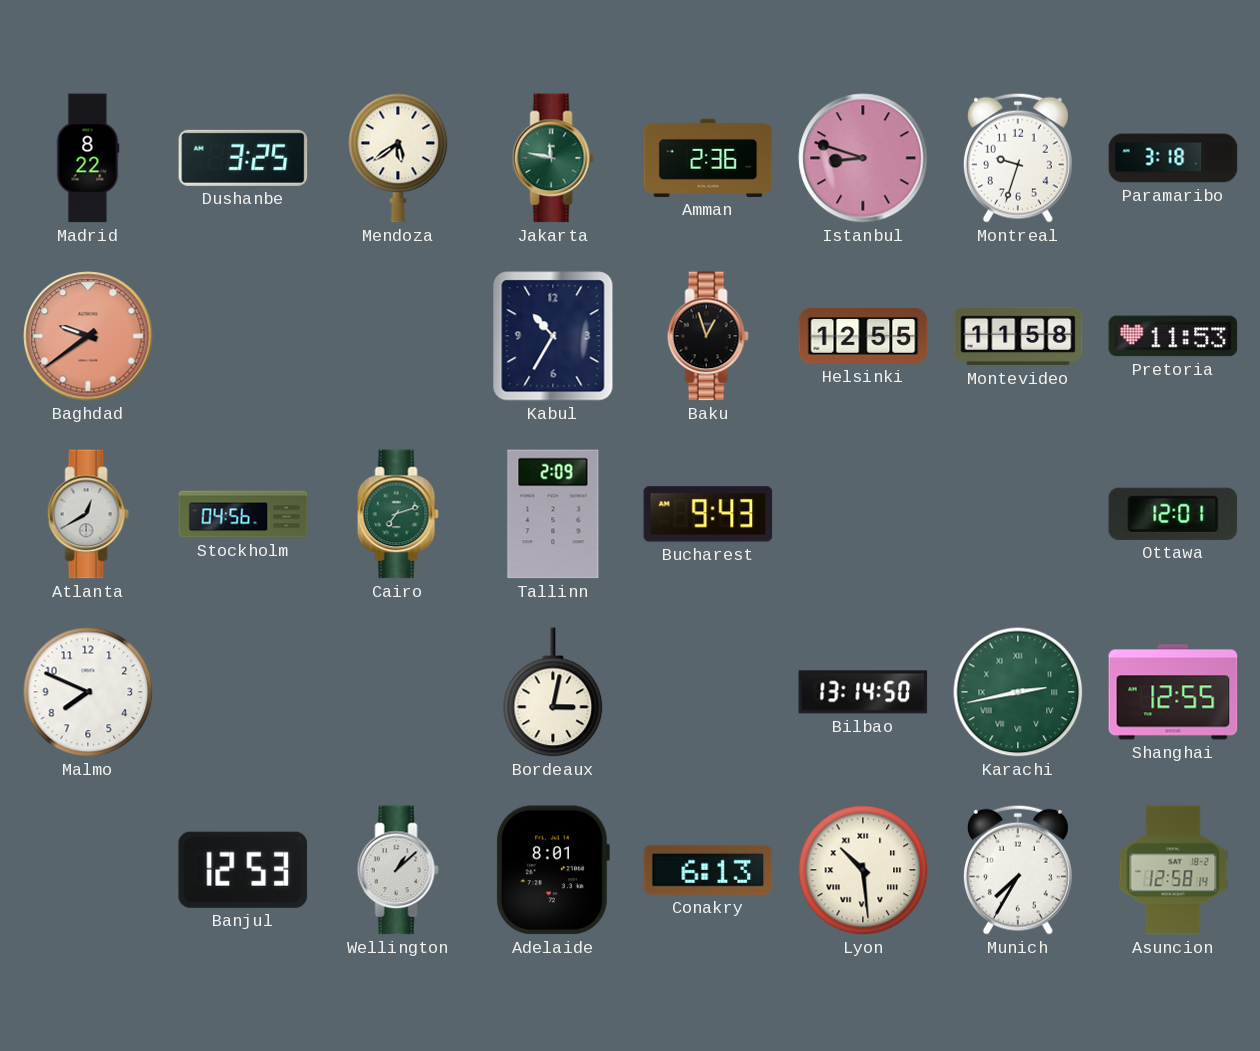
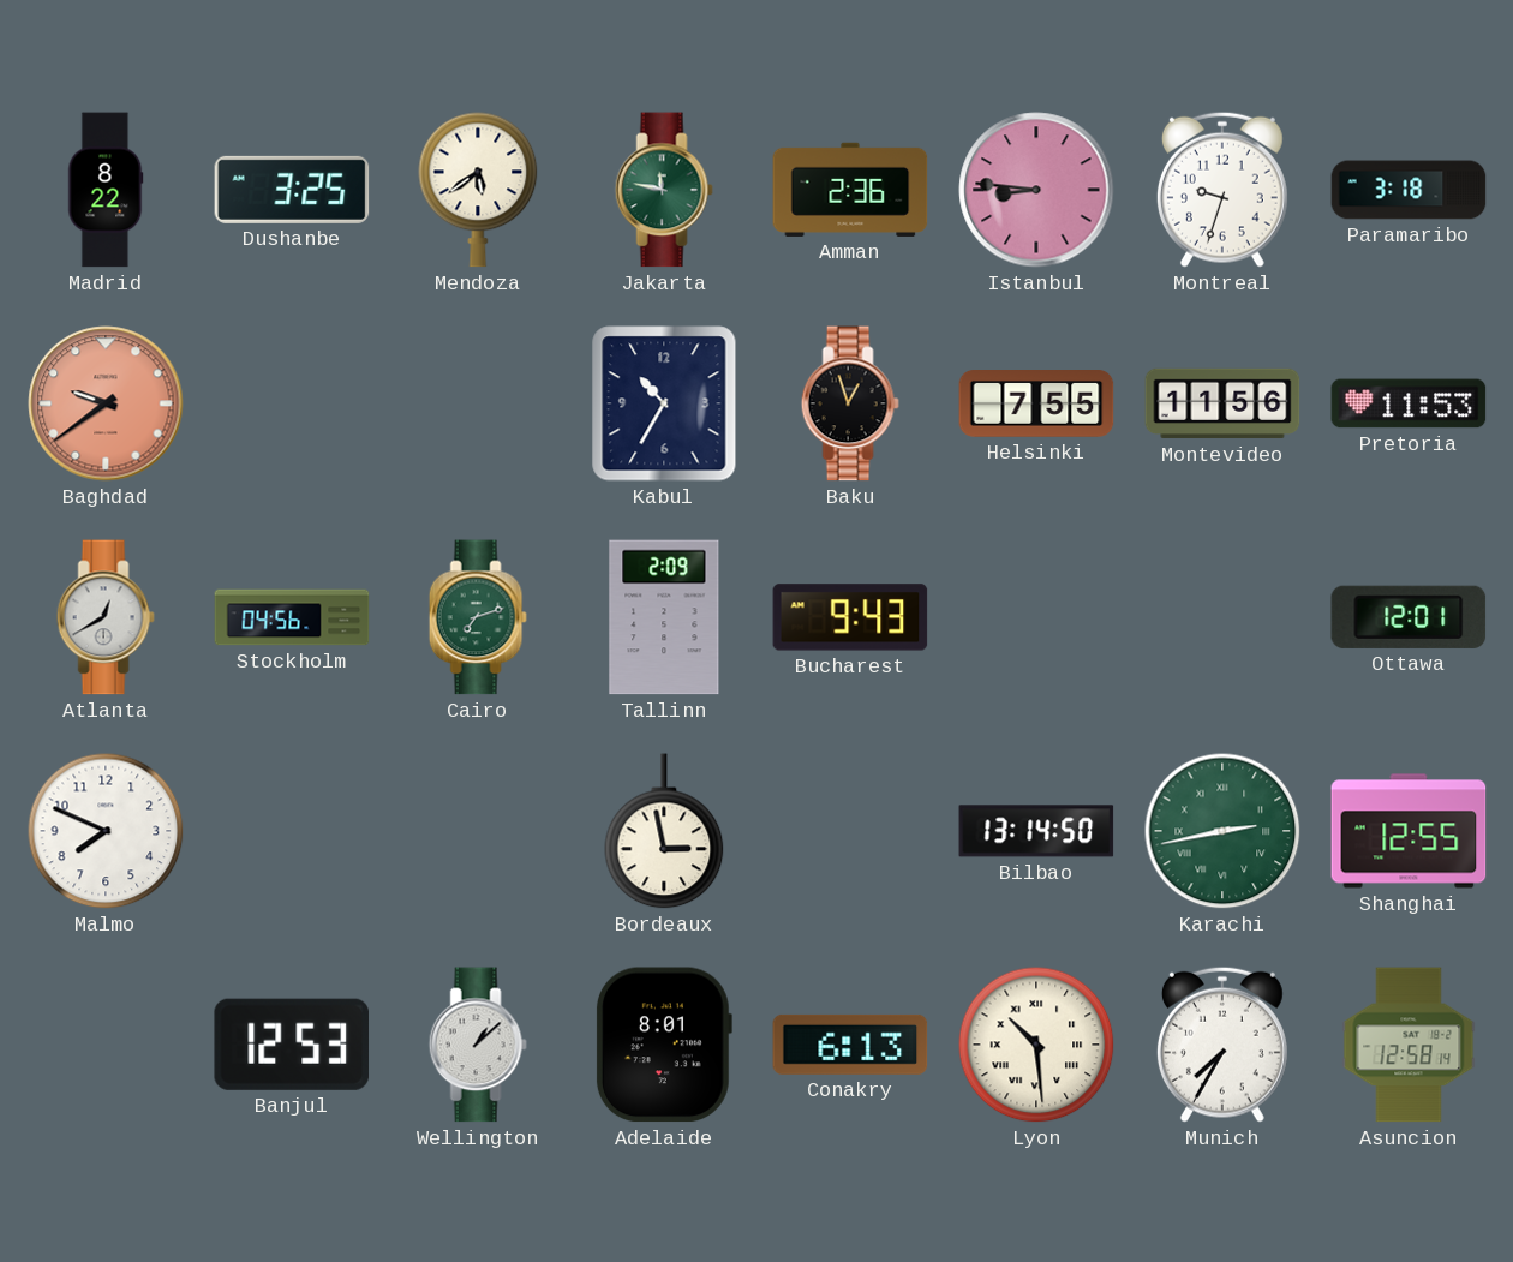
Istanbul: 8:48 -> 8:46
Helsinki: 12:55 -> 7:55
Montevideo: 11:58 -> 11:56
Bordeaux: 3:02 -> 2:58
